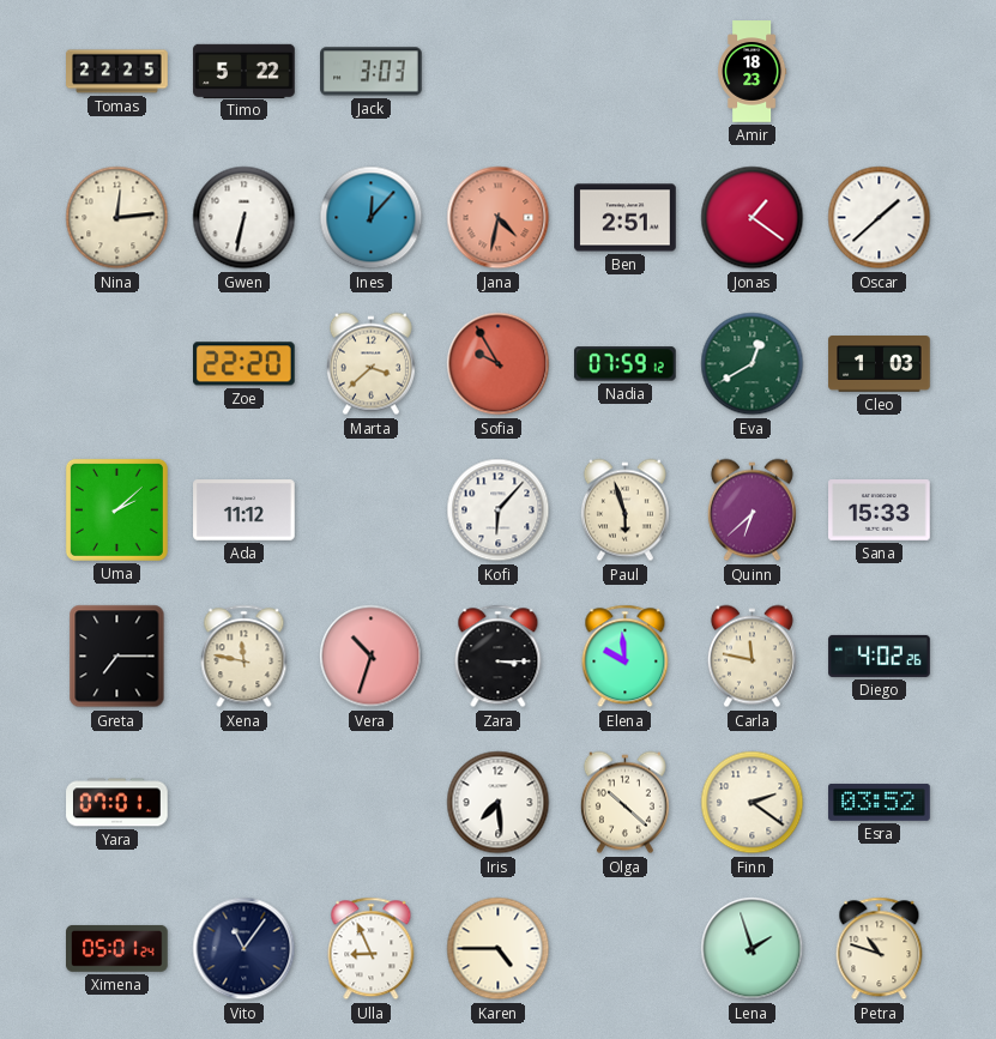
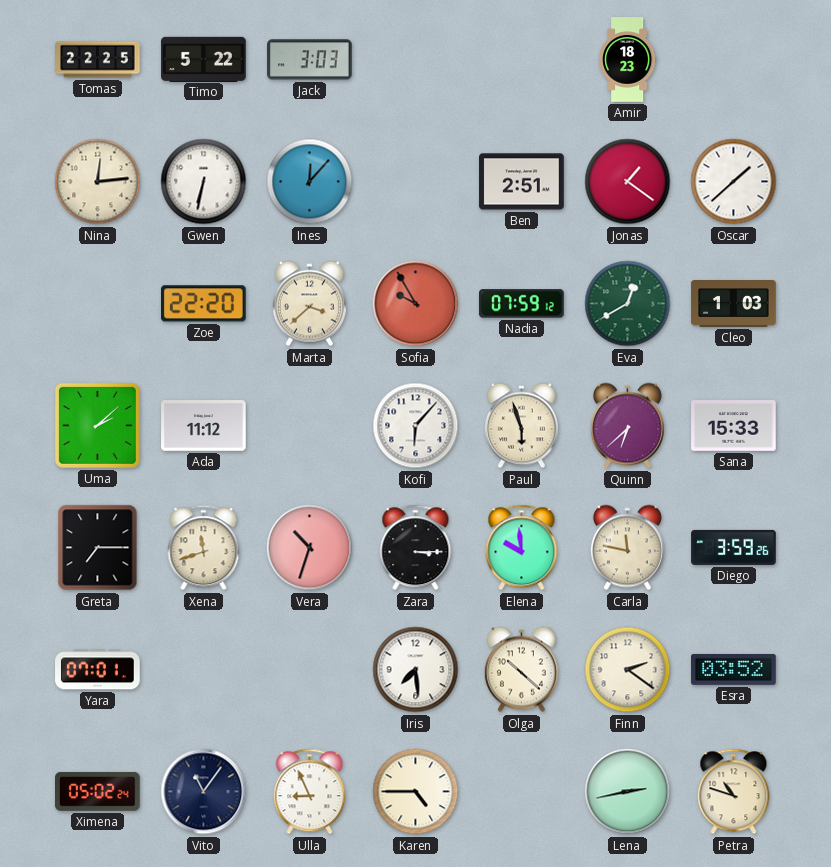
Jana: 4:32 -> none
Xena: 11:47 -> 11:42
Diego: 4:02 -> 3:59
Ximena: 05:01 -> 05:02
Lena: 1:57 -> 2:43
